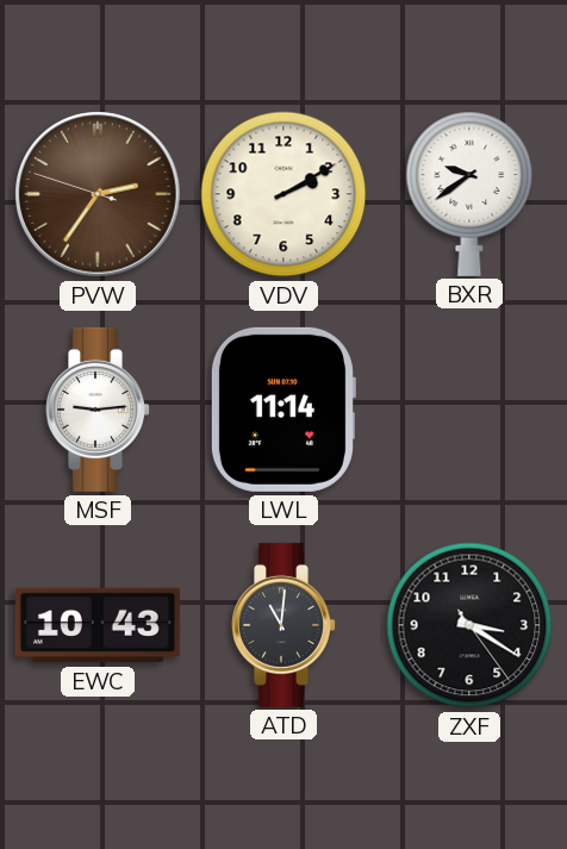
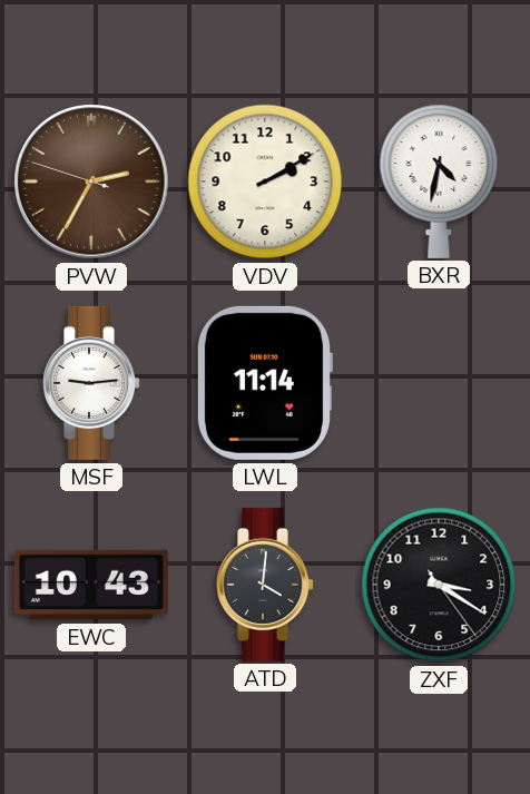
PVW: 2:35 -> 2:34
BXR: 9:39 -> 4:32
ATD: 11:01 -> 4:01
